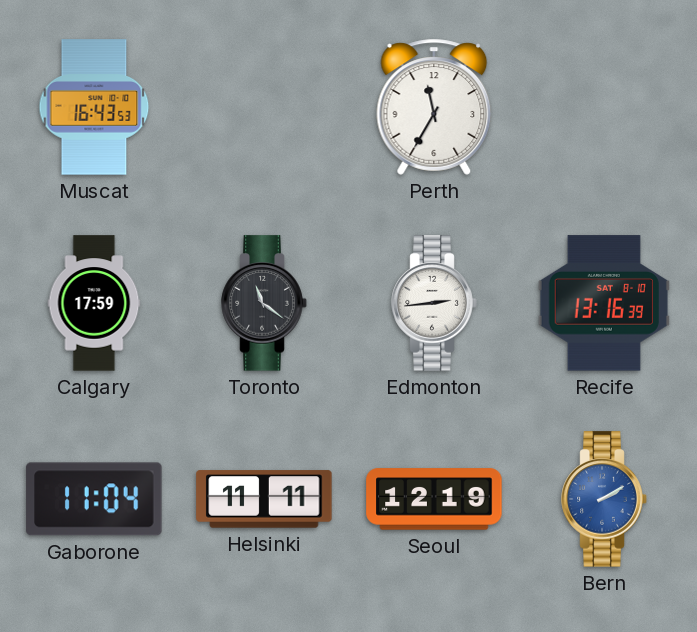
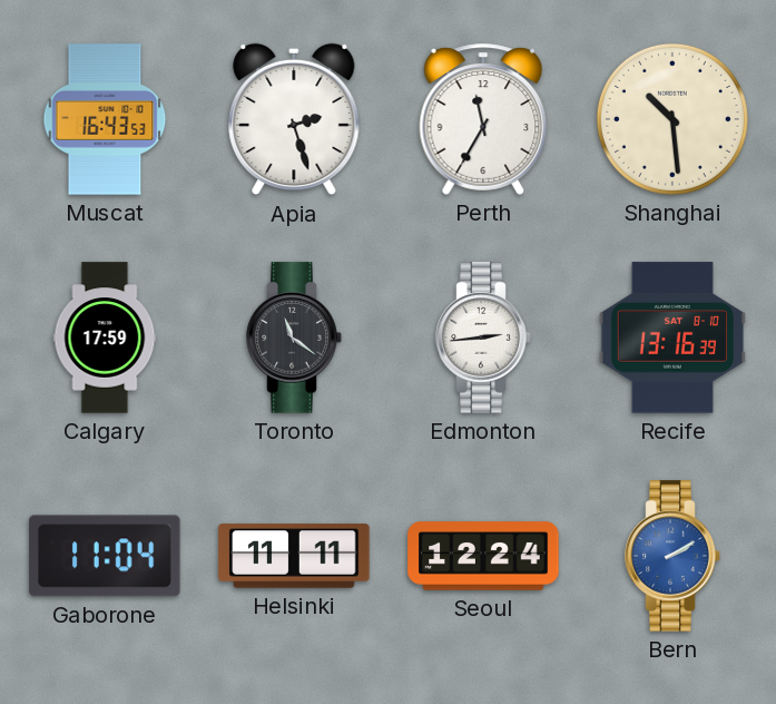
Apia: none -> 2:27
Shanghai: none -> 10:29
Seoul: 12:19 -> 12:24
